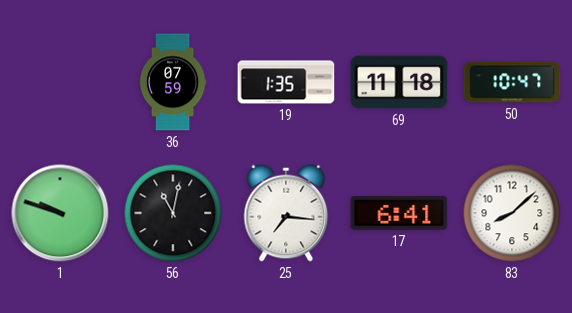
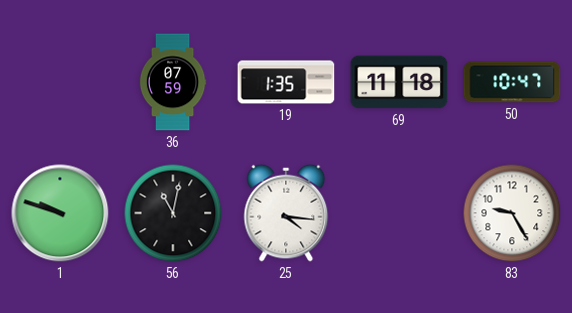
25: 7:16 -> 4:16
17: 6:41 -> none
83: 8:08 -> 9:25
